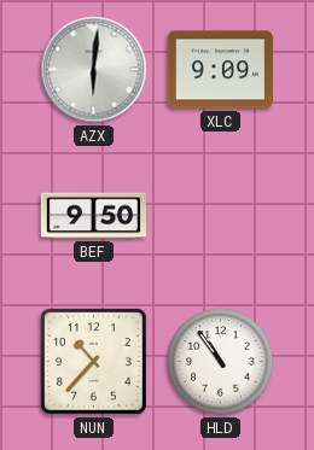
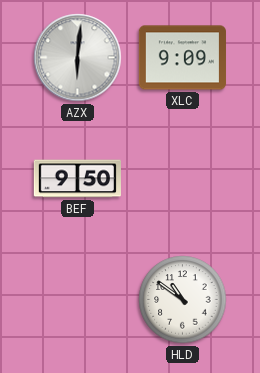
NUN: 10:37 -> none
HLD: 10:54 -> 10:51
